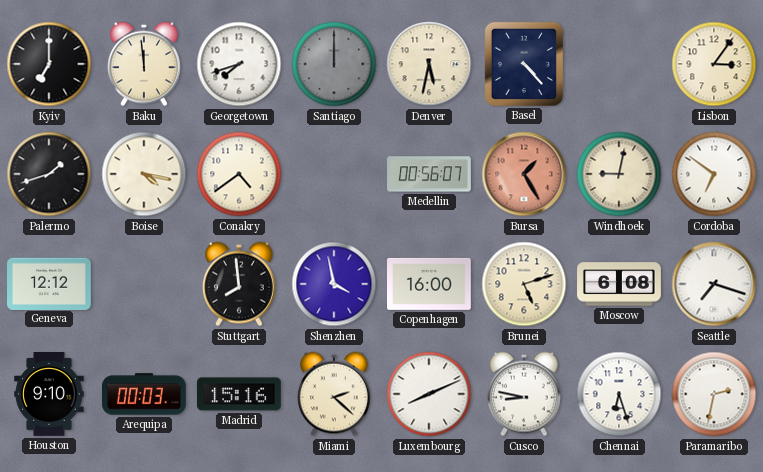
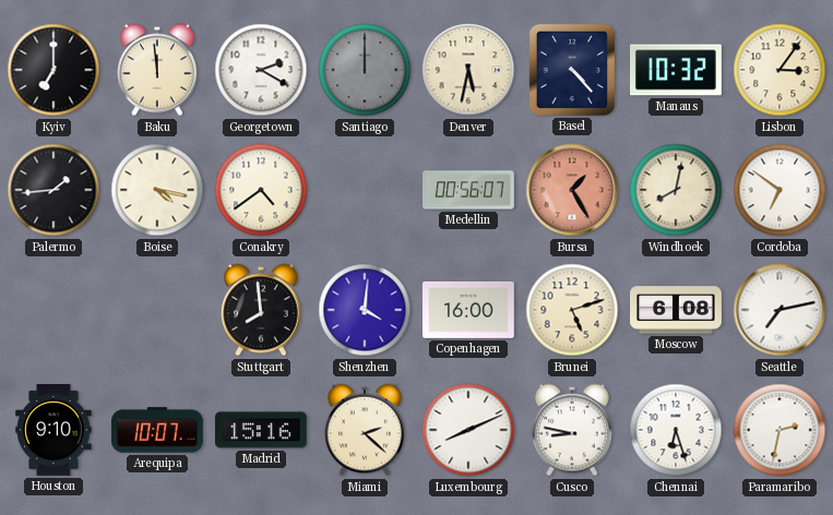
Georgetown: 7:42 -> 2:20
Manaus: none -> 10:32
Palermo: 1:42 -> 1:44
Windhoek: 9:02 -> 8:02
Geneva: 12:12 -> none
Shenzhen: 3:58 -> 4:01
Seattle: 7:18 -> 7:13
Arequipa: 00:03 -> 10:07
